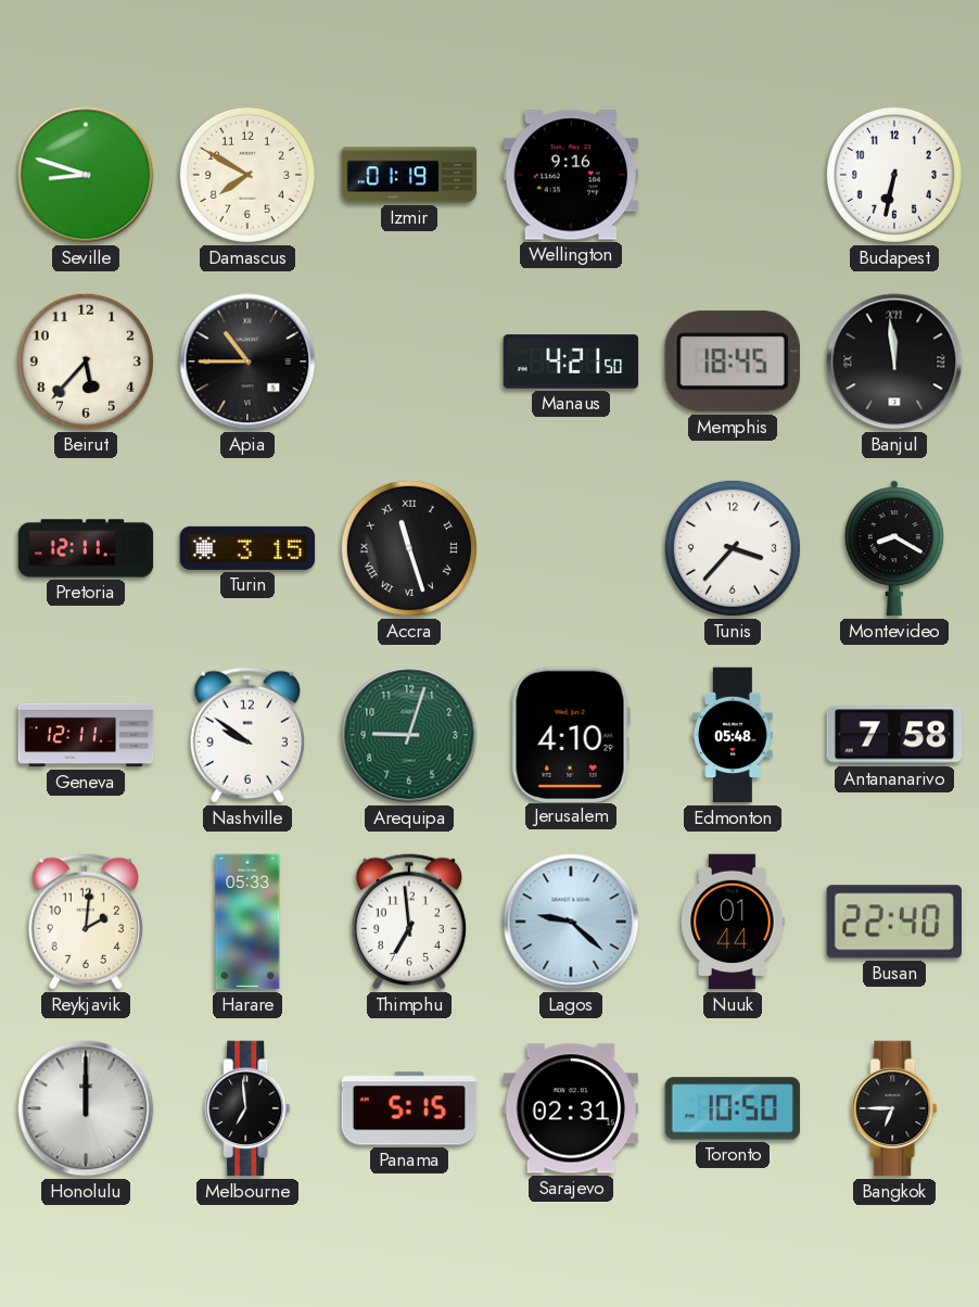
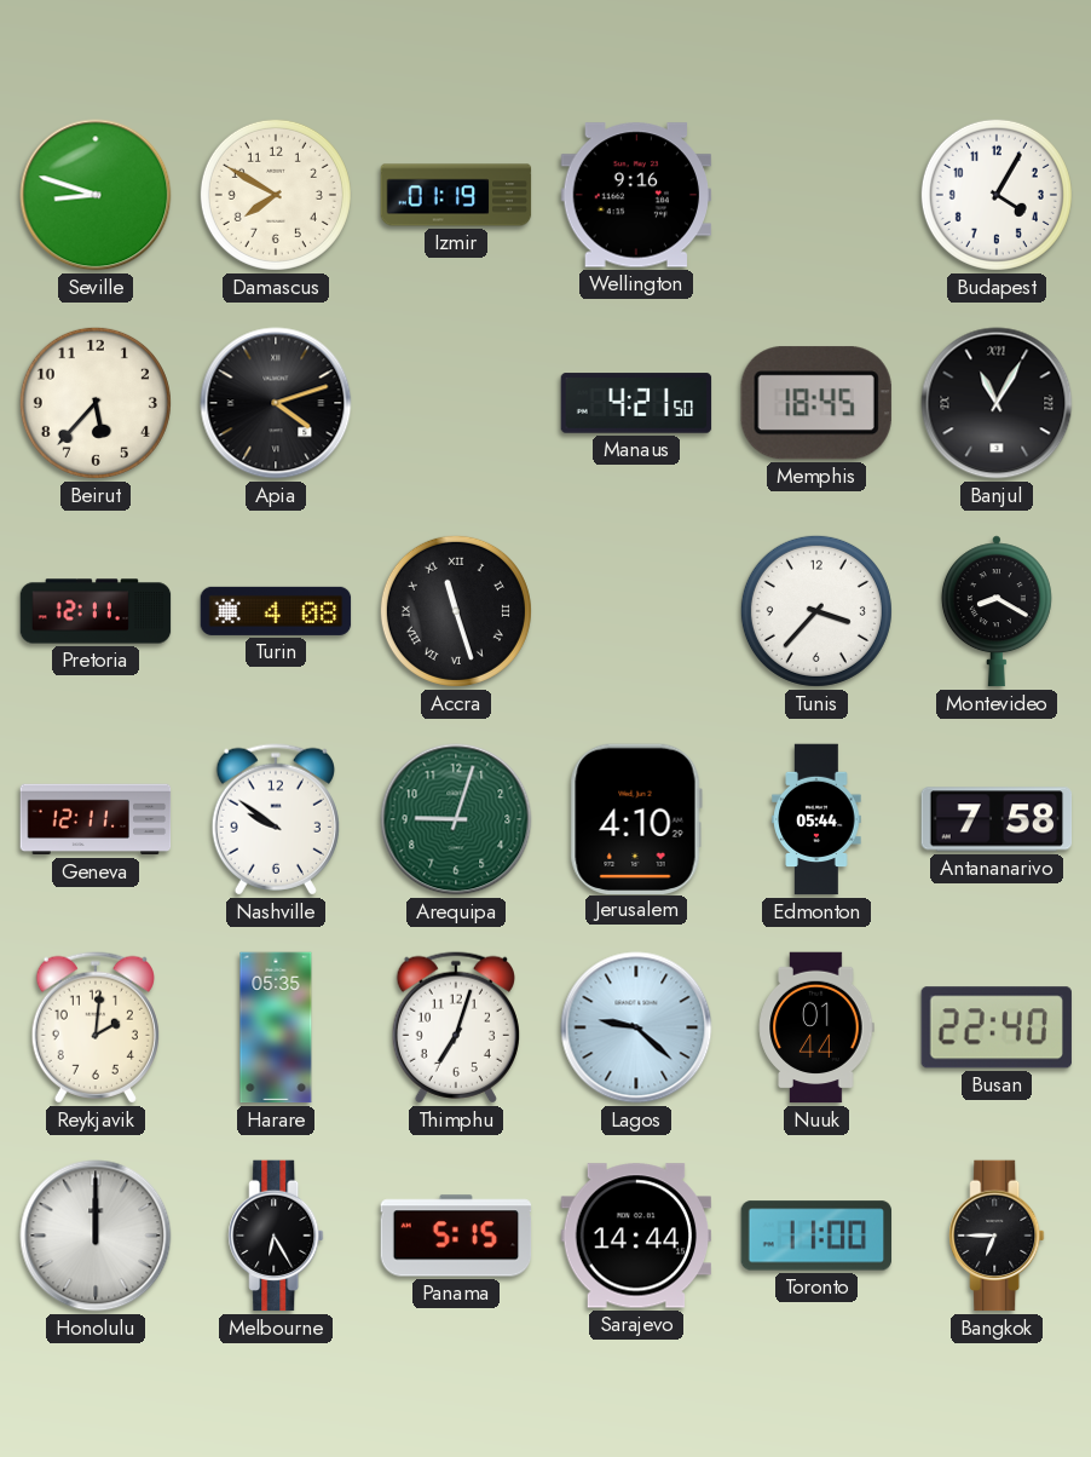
Budapest: 6:32 -> 4:05
Apia: 10:45 -> 4:12
Banjul: 11:59 -> 11:05
Turin: 3:15 -> 4:08
Edmonton: 05:48 -> 05:44
Harare: 05:33 -> 05:35
Thimphu: 6:59 -> 7:03
Melbourne: 6:59 -> 6:25
Sarajevo: 02:31 -> 14:44
Toronto: 10:50 -> 11:00
